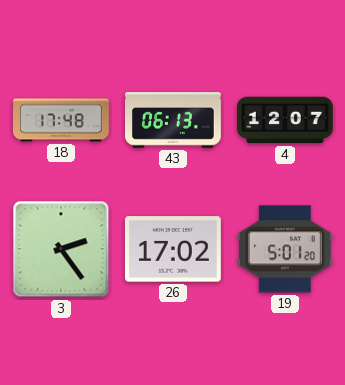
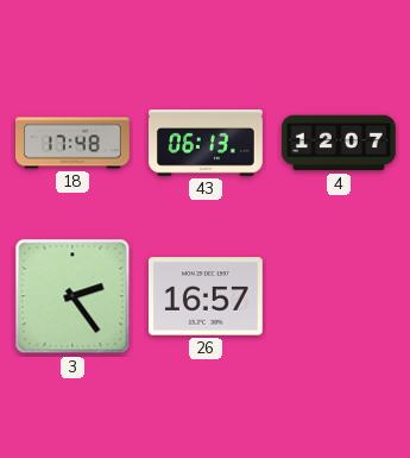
26: 17:02 -> 16:57
19: 5:01 -> none
